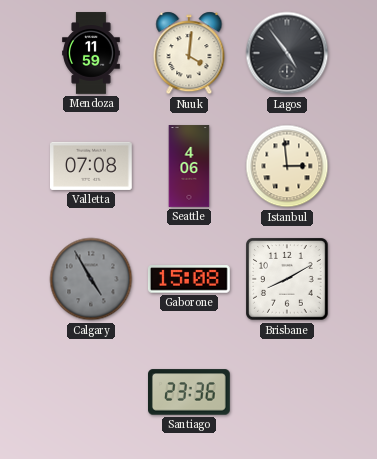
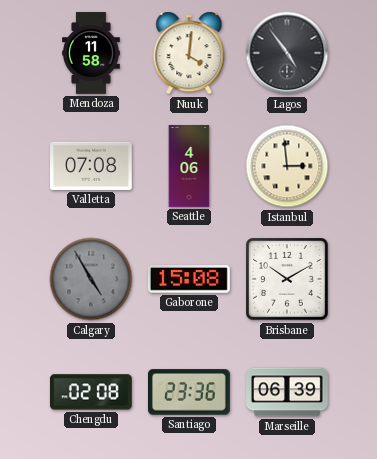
Mendoza: 11:59 -> 11:58
Brisbane: 8:10 -> 10:10
Chengdu: none -> 02:08
Marseille: none -> 06:39
